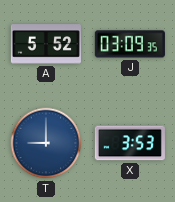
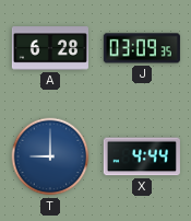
A: 5:52 -> 6:28
X: 3:53 -> 4:44
